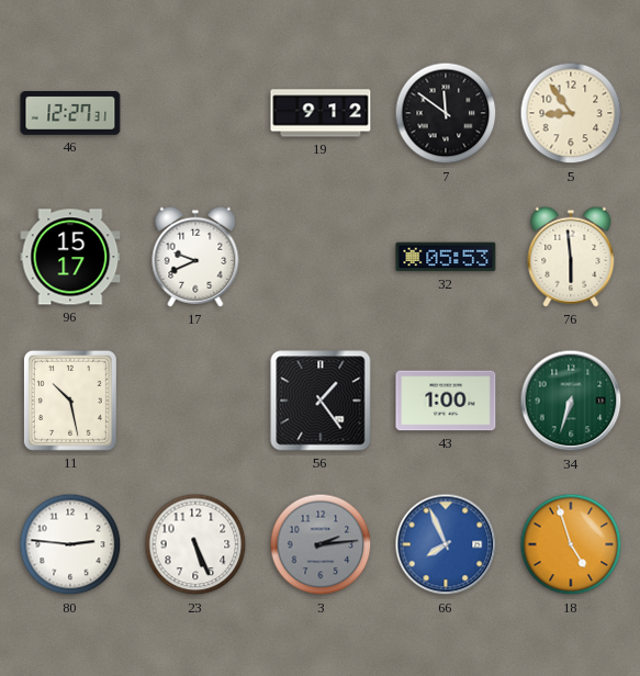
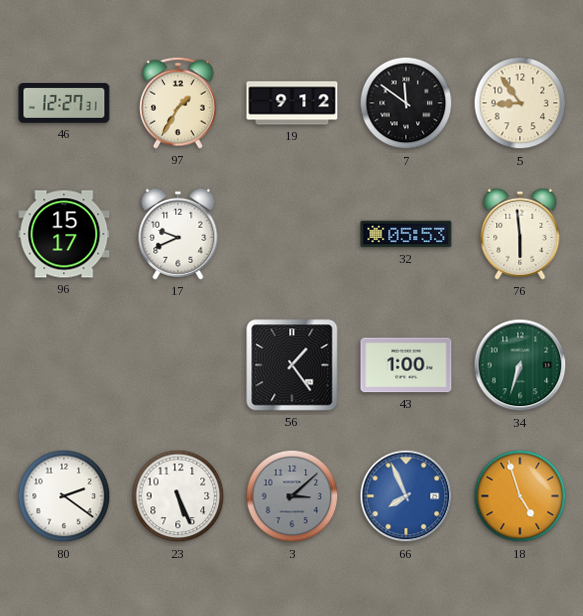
97: none -> 1:35
11: 10:28 -> none
80: 2:46 -> 2:21
3: 2:14 -> 3:08
